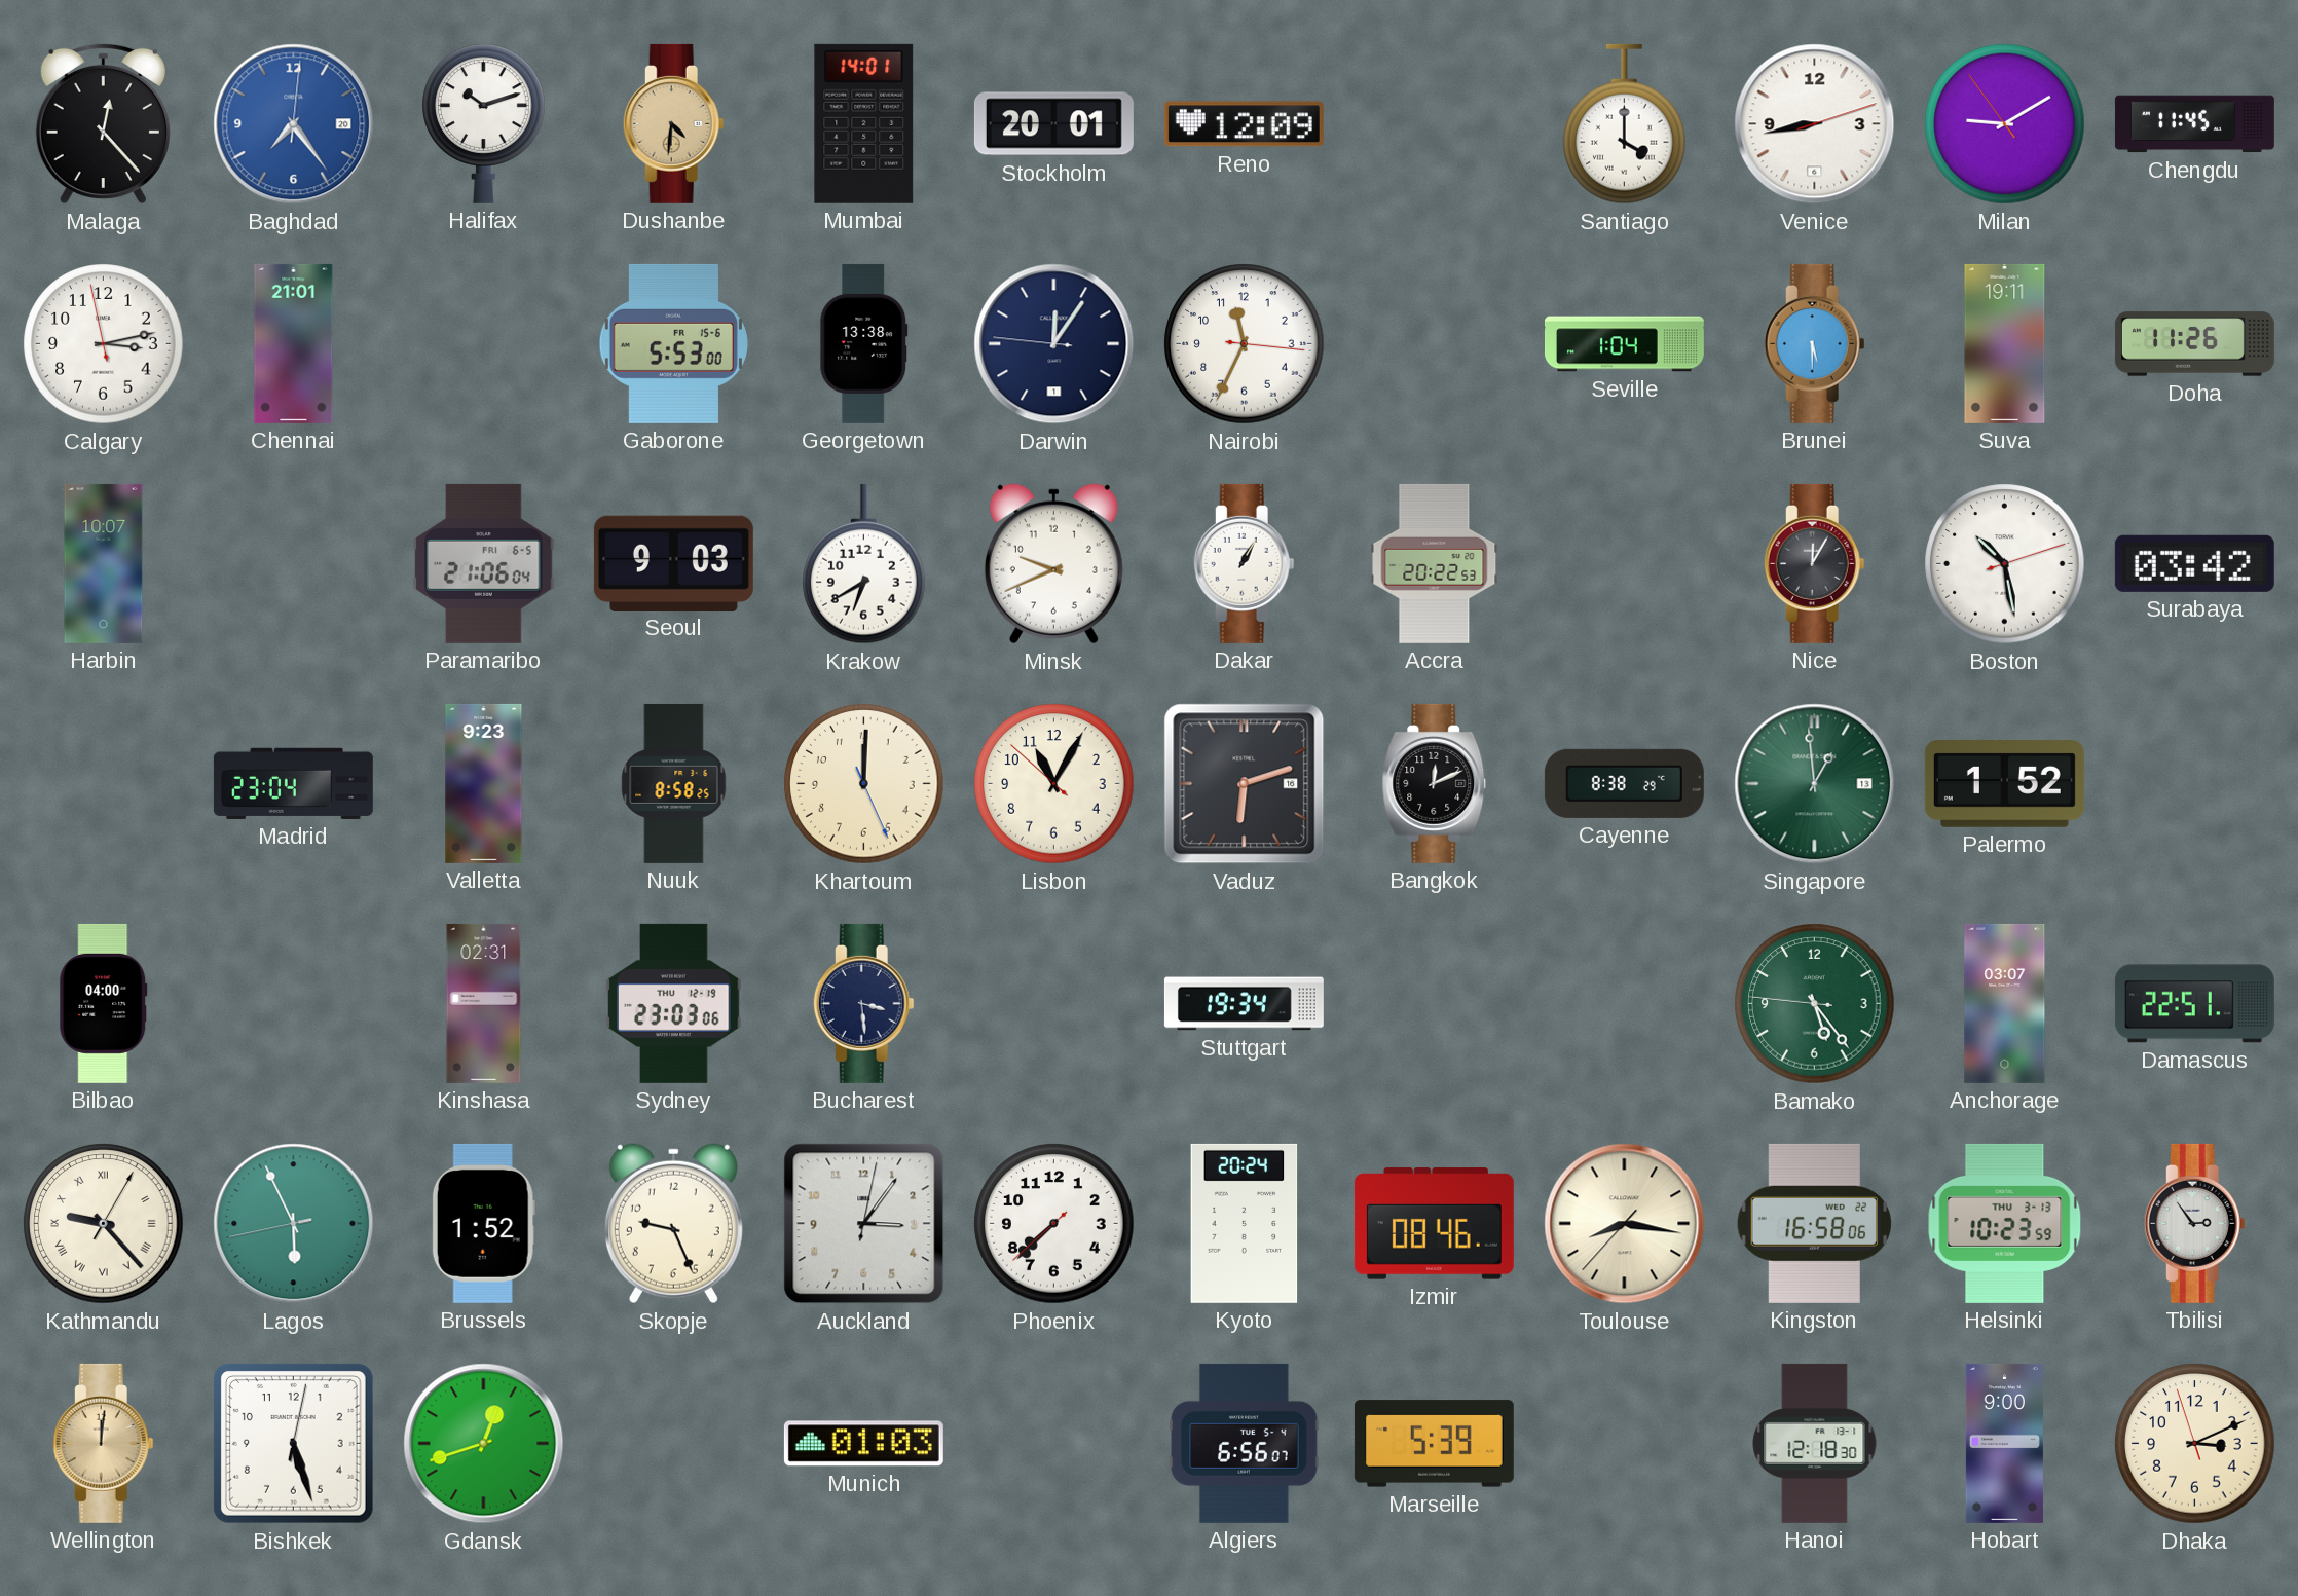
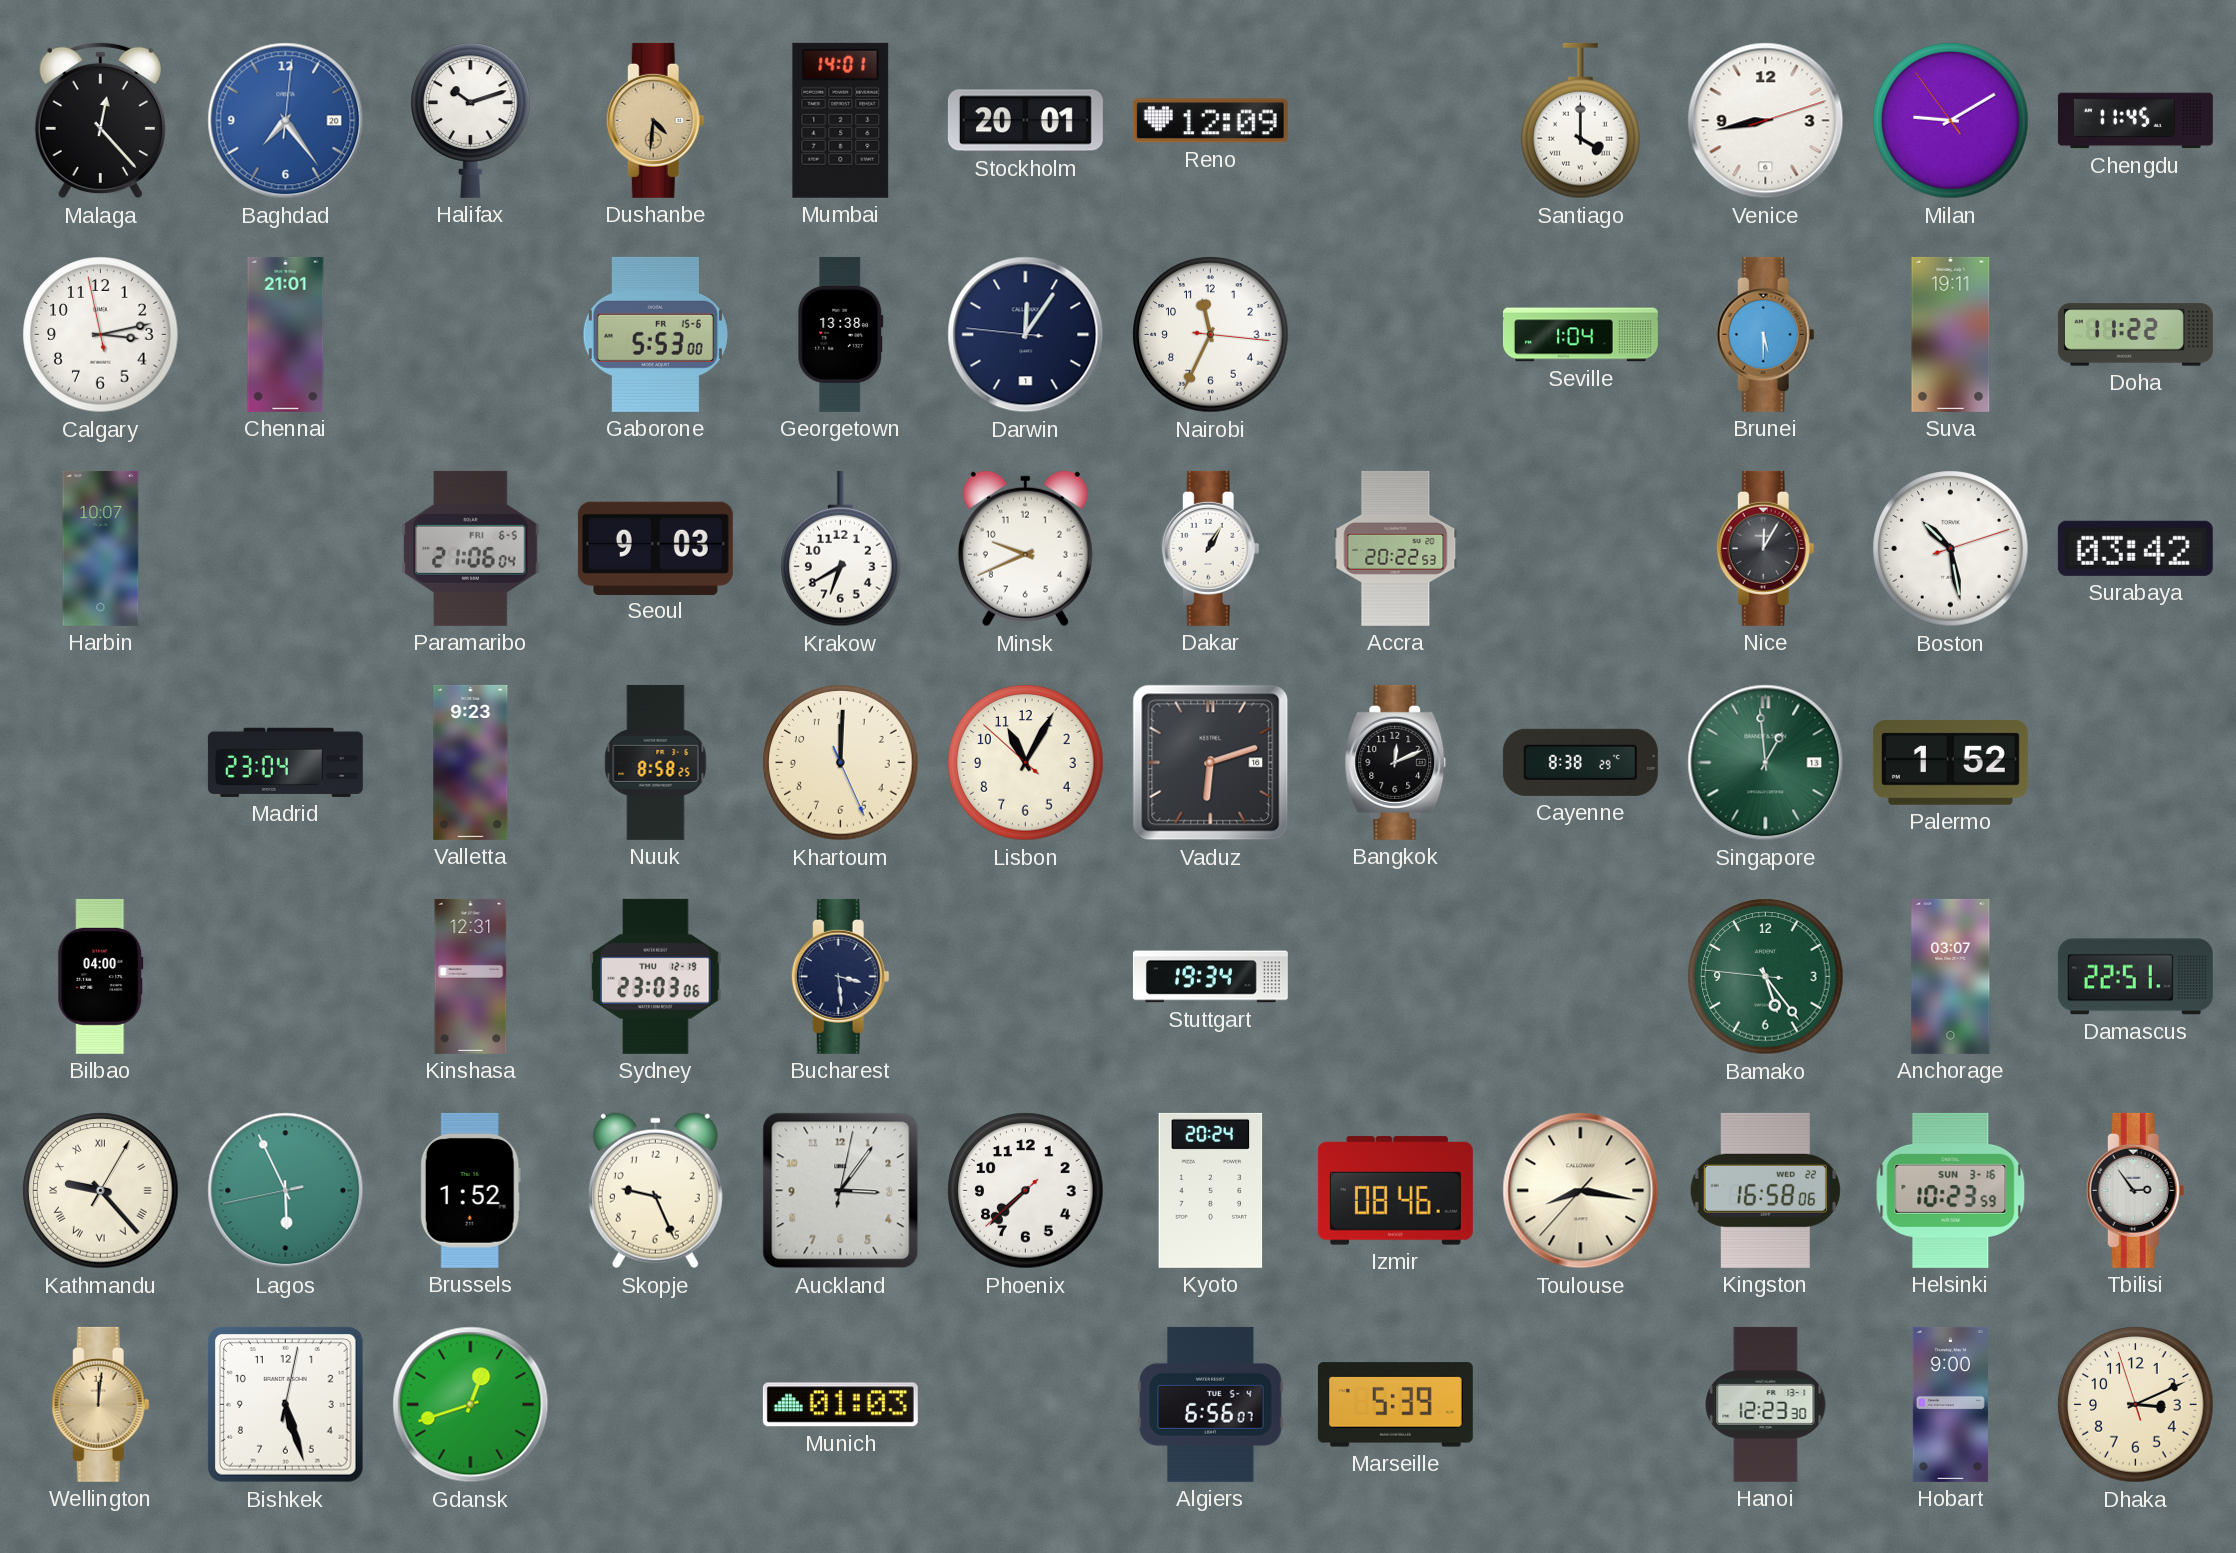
Doha: 11:26 -> 11:22
Kinshasa: 02:31 -> 12:31
Helsinki date: THU 3-13 -> SUN 3-16
Hanoi: 12:18 -> 12:23
